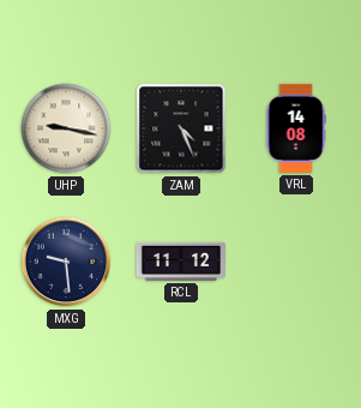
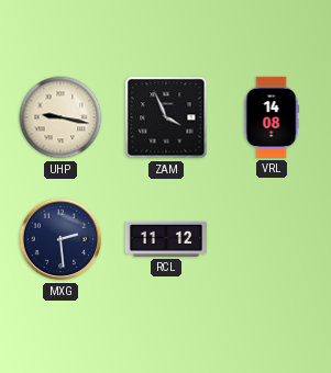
ZAM: 4:26 -> 3:56
MXG: 9:29 -> 2:29
